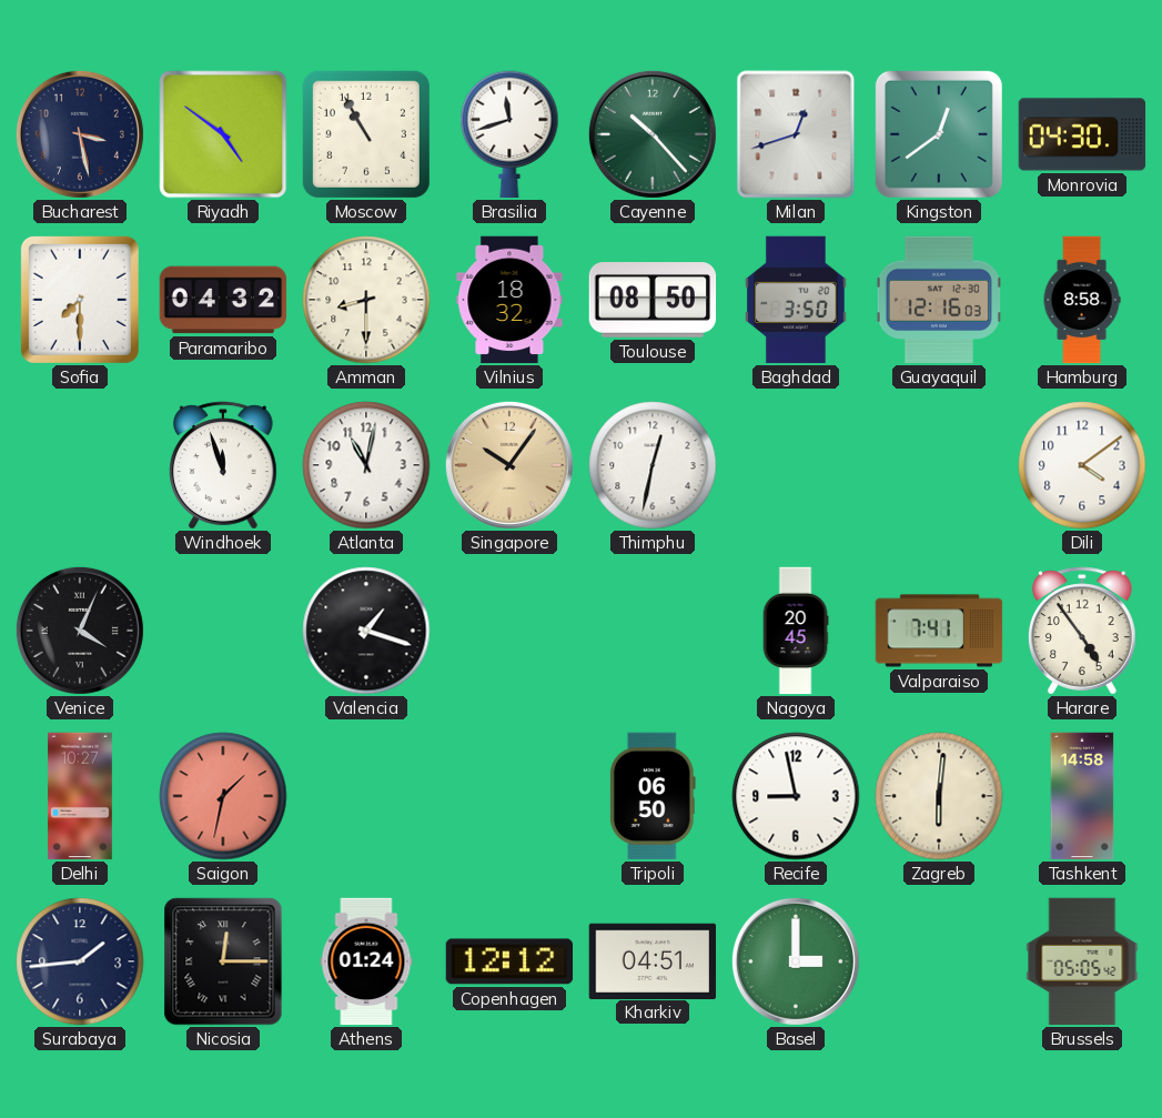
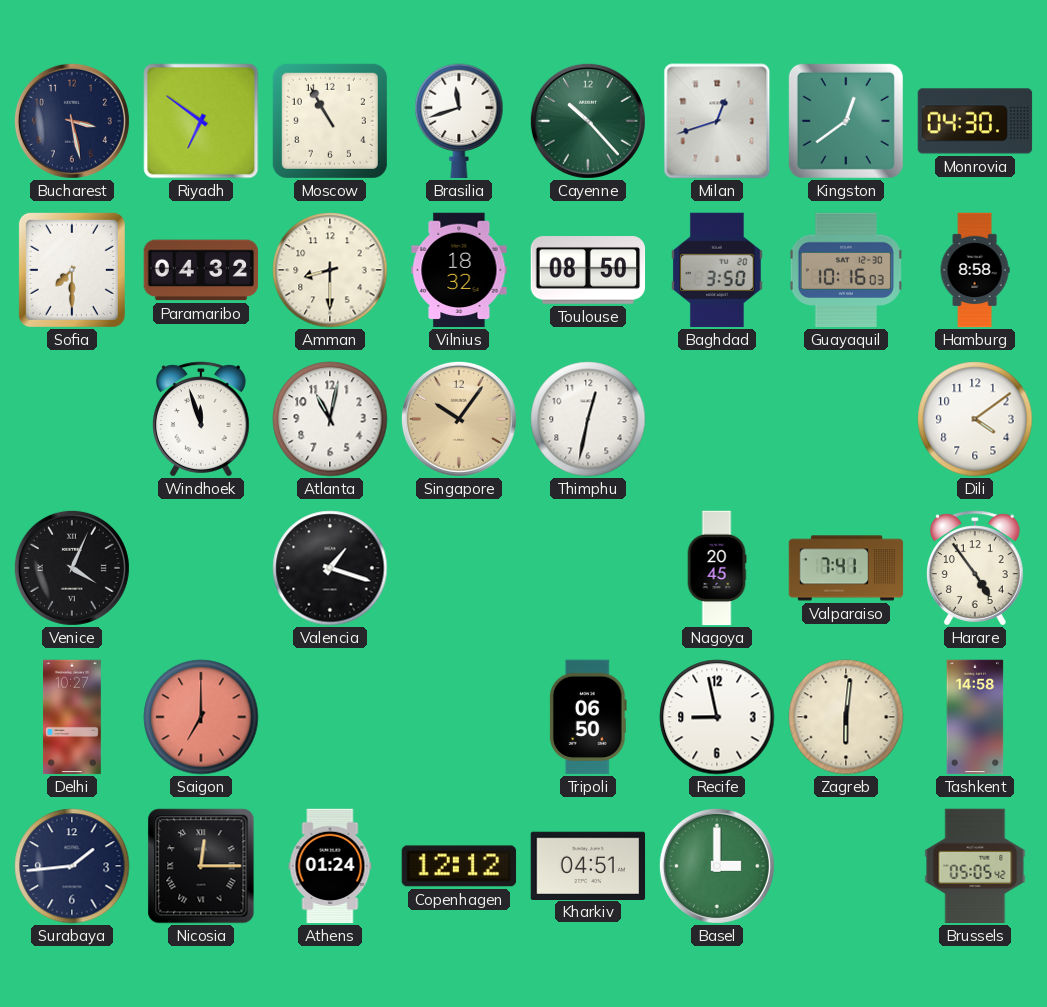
Riyadh: 4:51 -> 6:51
Guayaquil: 12:16 -> 10:16
Saigon: 1:32 -> 7:00
